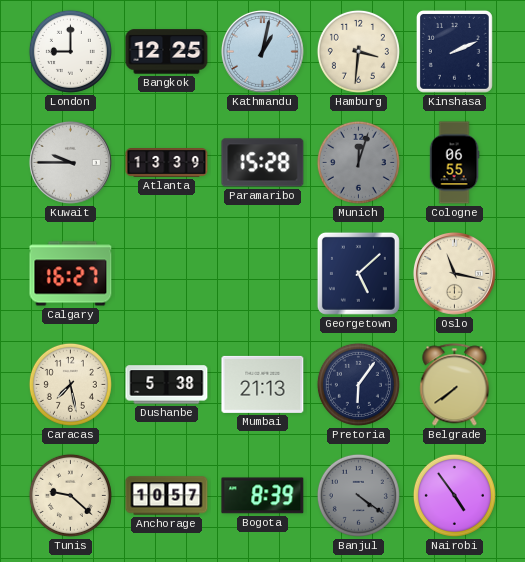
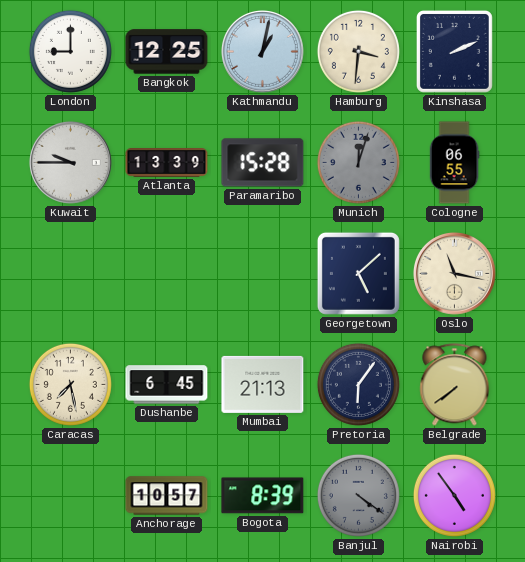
Calgary: 16:27 -> none
Dushanbe: 5:38 -> 6:45
Tunis: 9:22 -> none
